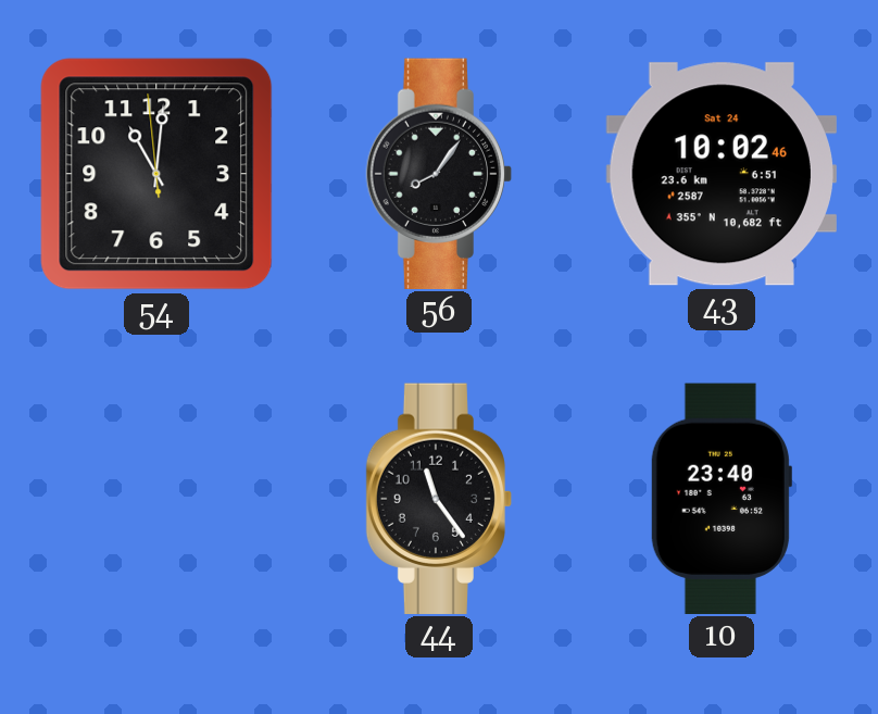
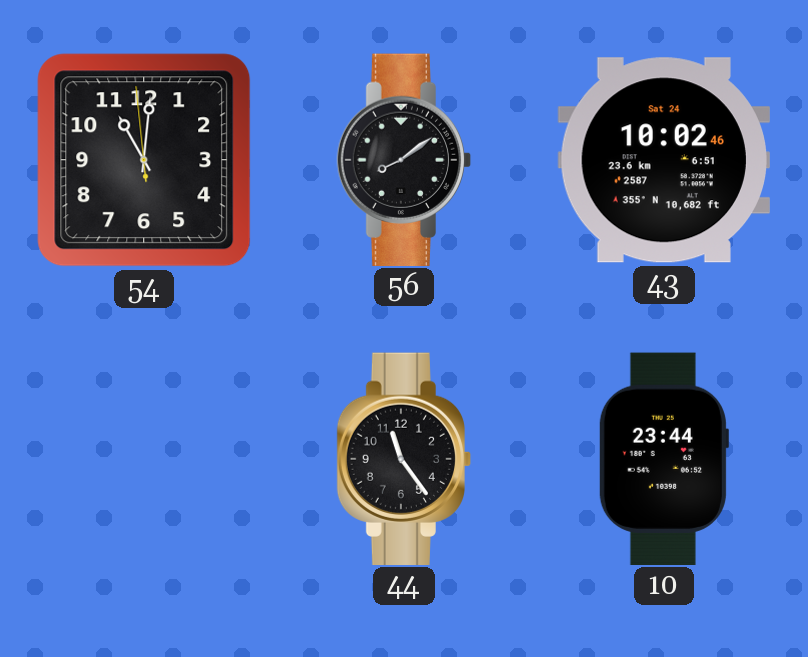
56: 8:06 -> 8:09
10: 23:40 -> 23:44
